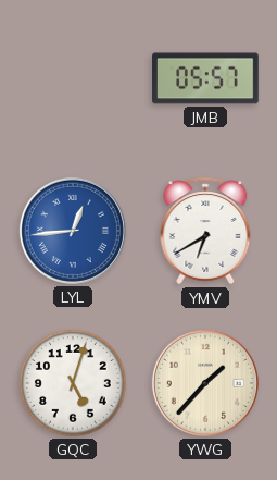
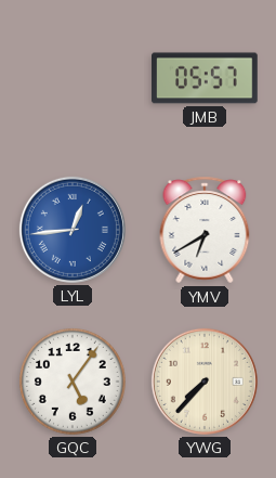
GQC: 5:03 -> 5:06
YWG: 1:37 -> 7:37
